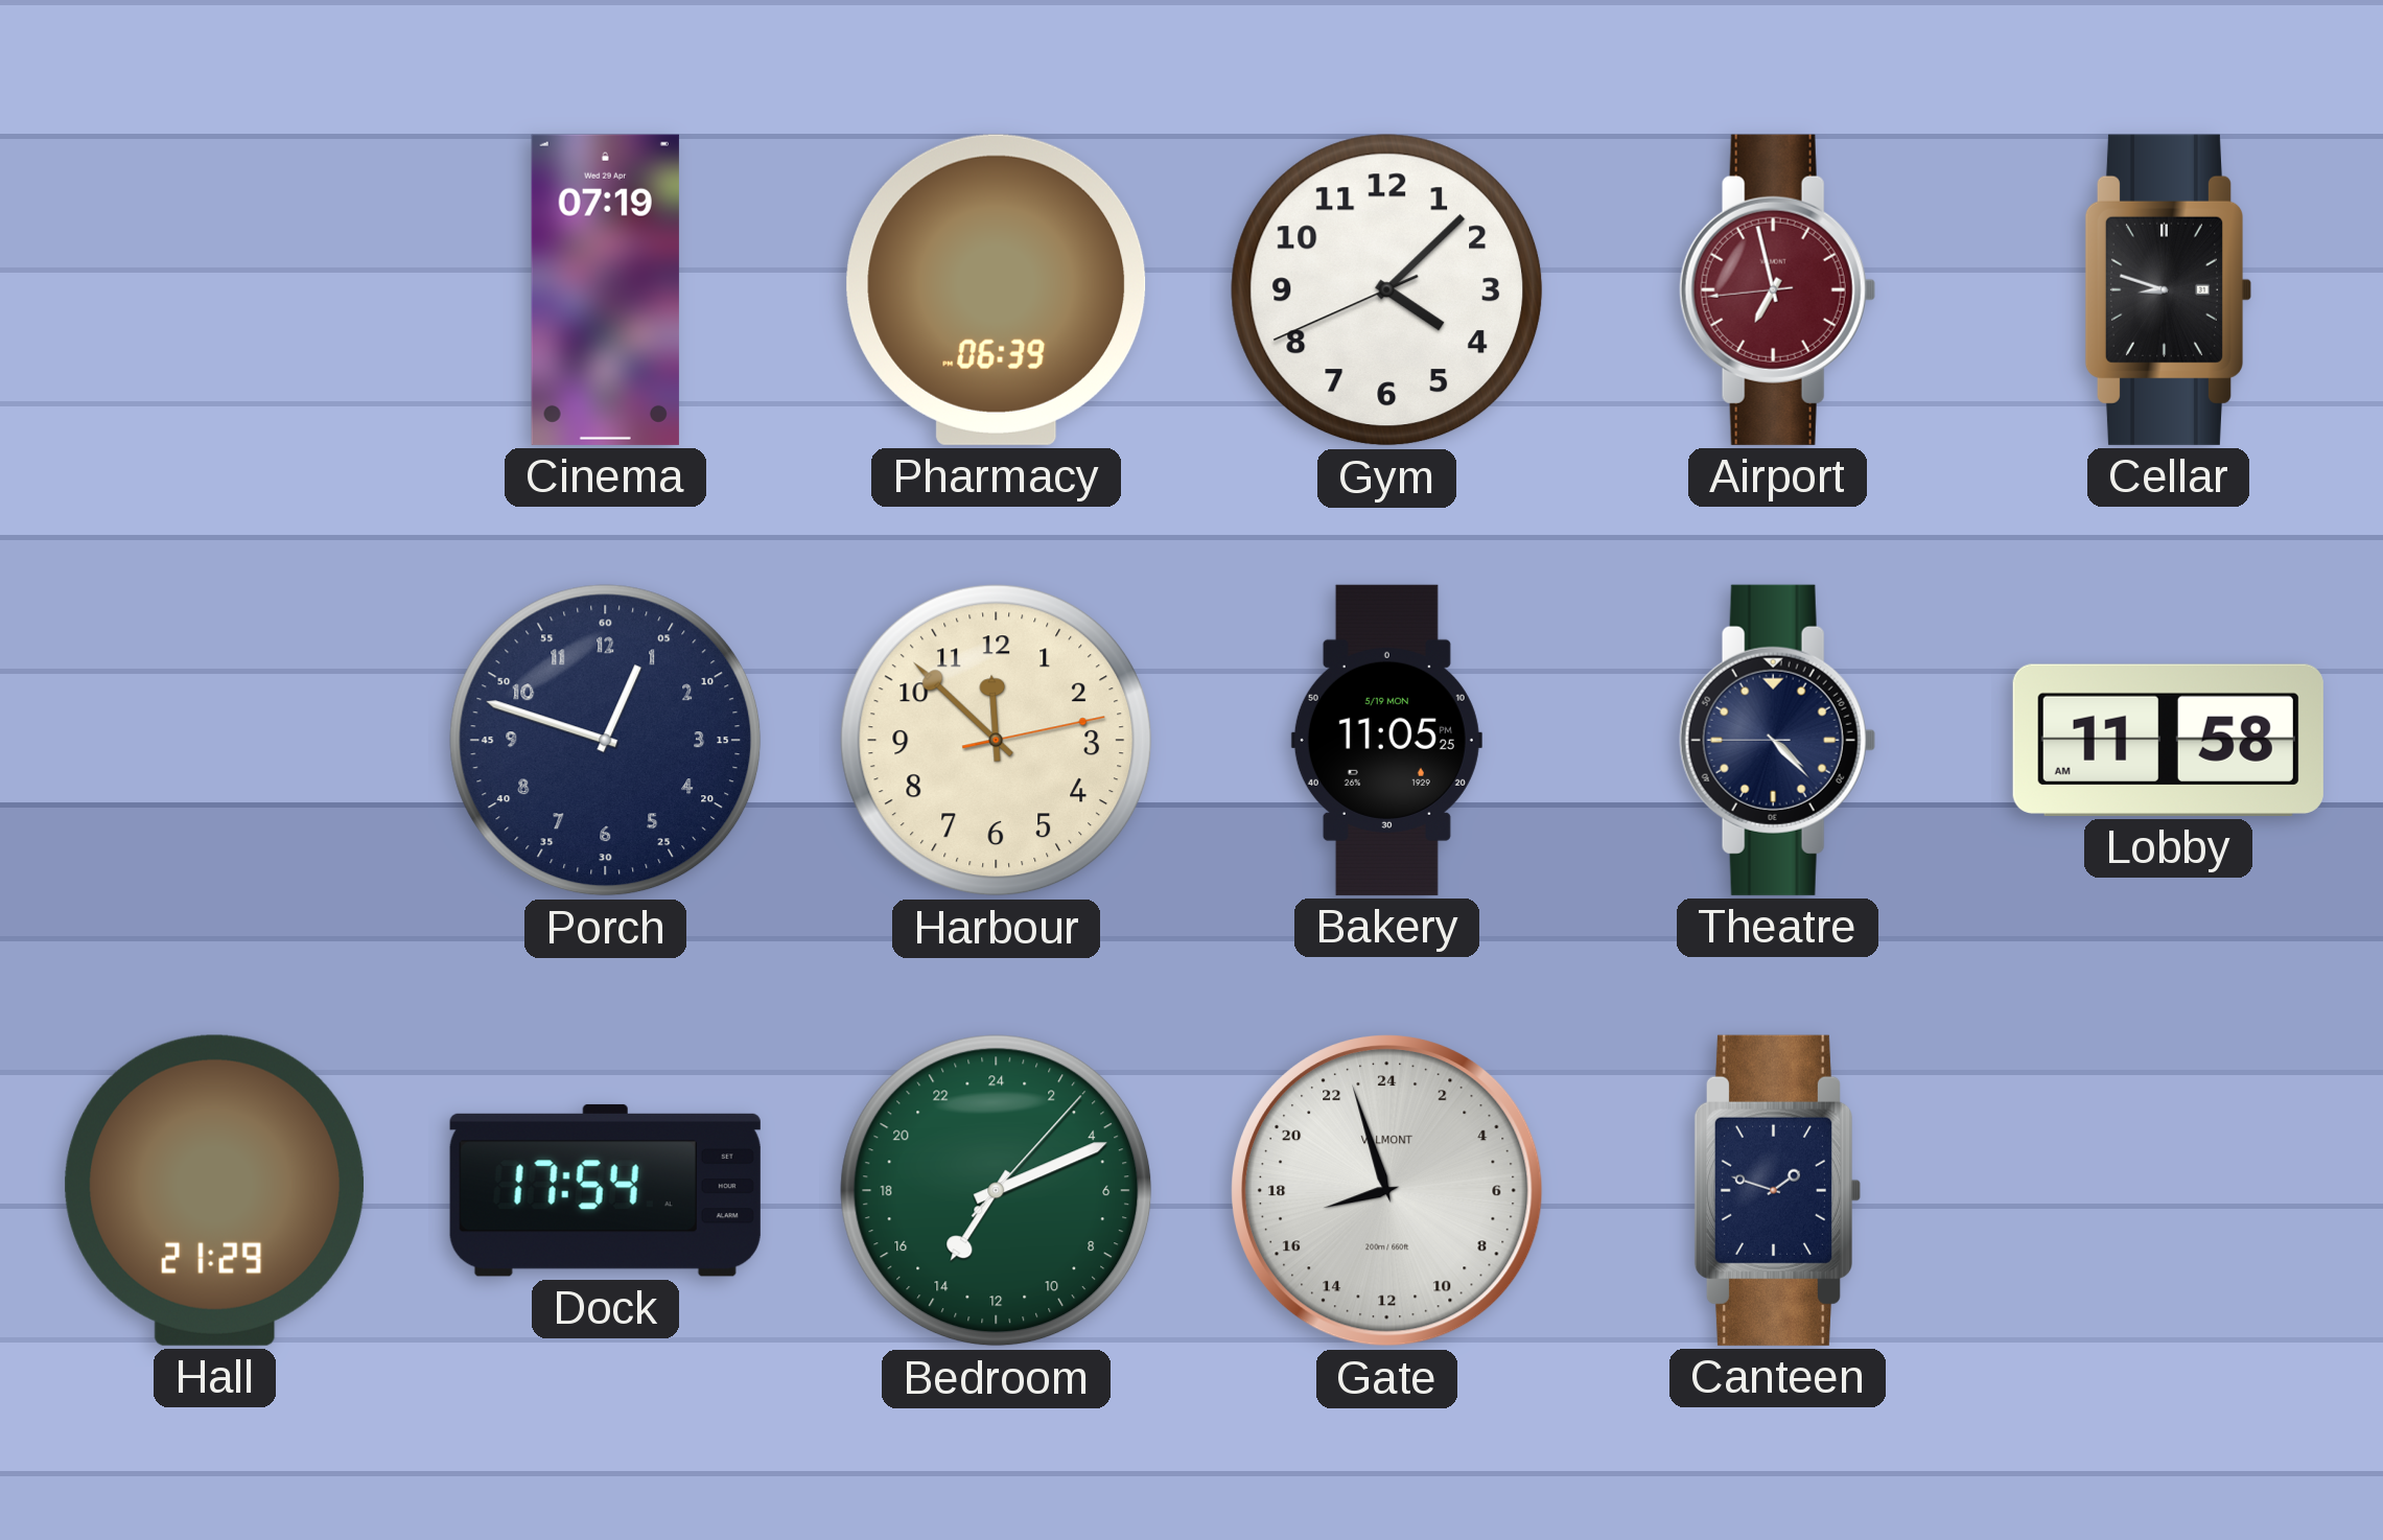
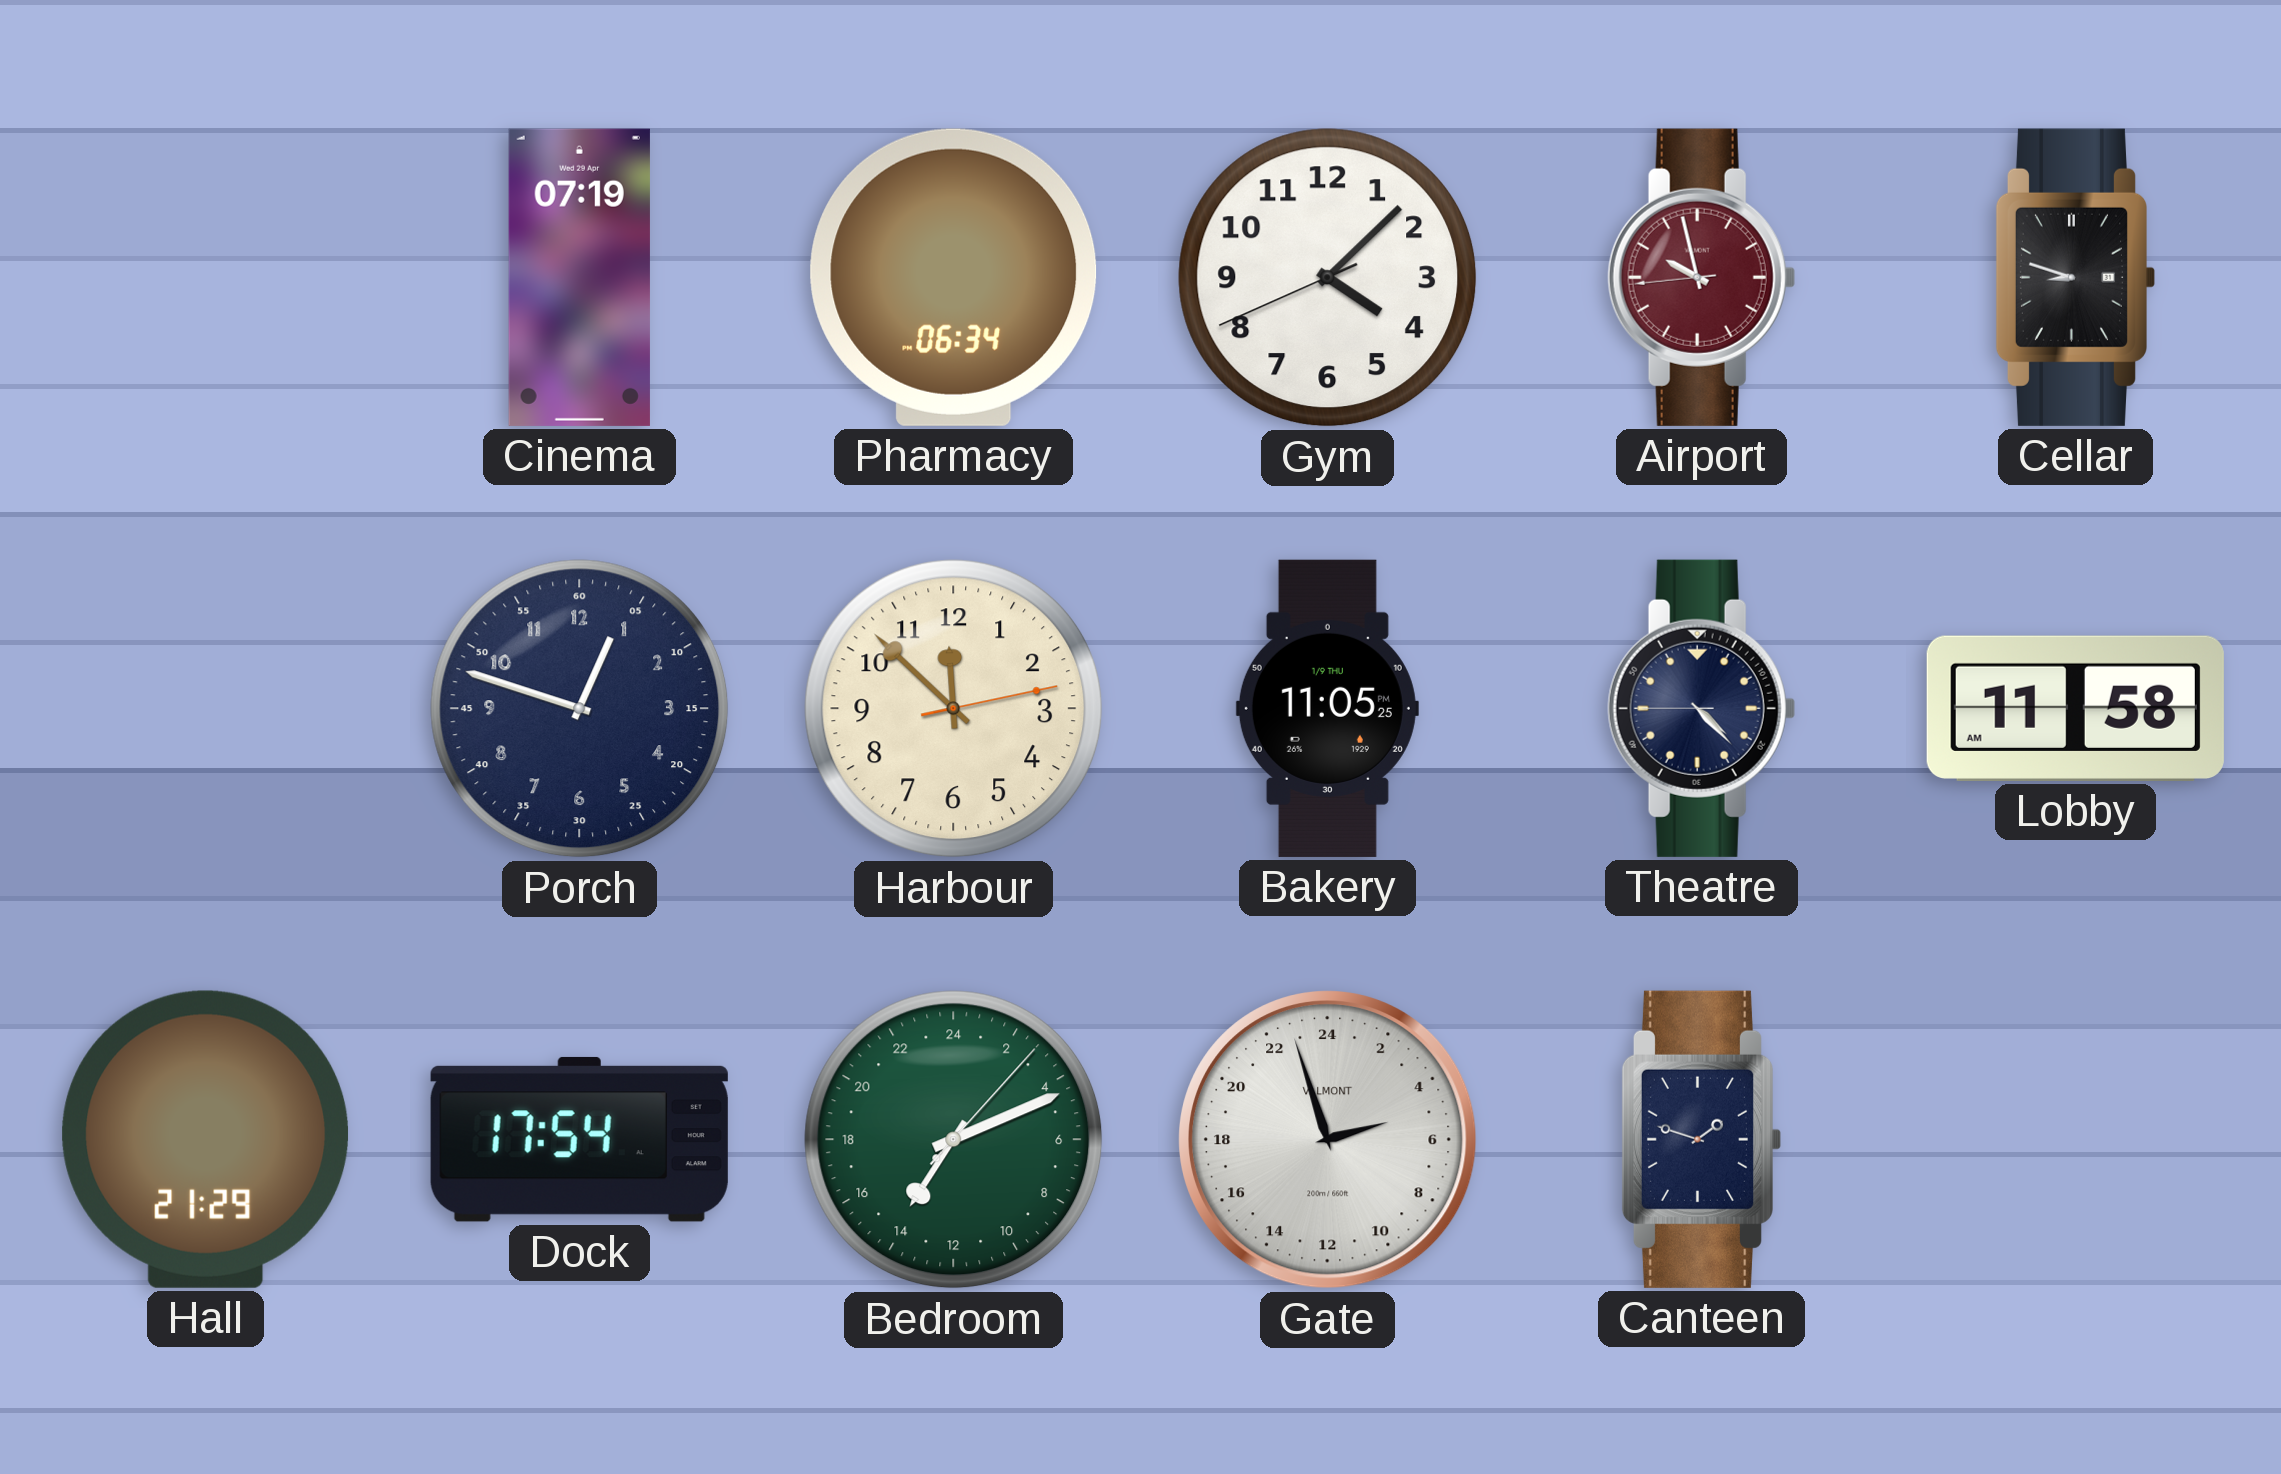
Pharmacy: 06:39 -> 06:34
Airport: 6:57 -> 9:57
Bakery date: 5/19 MON -> 1/9 THU
Gate: 16:57 -> 4:57
